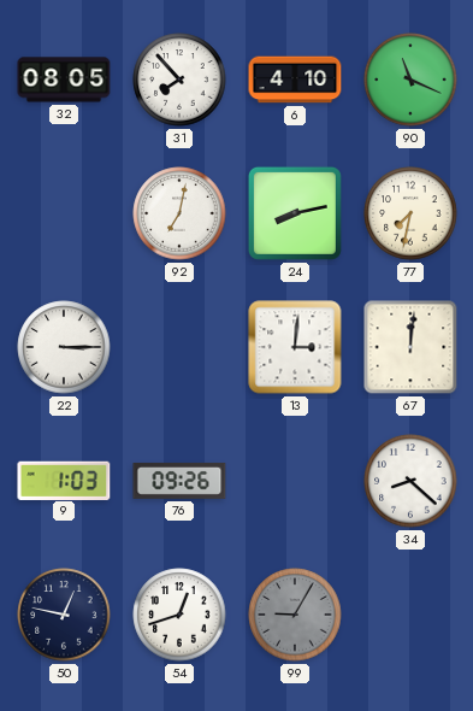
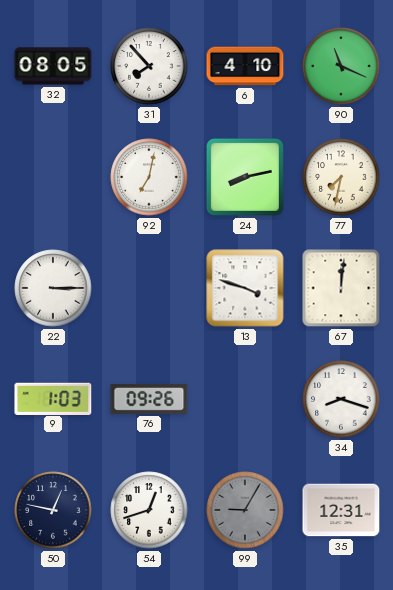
13: 3:01 -> 3:48
34: 8:22 -> 8:18
35: none -> 12:31
